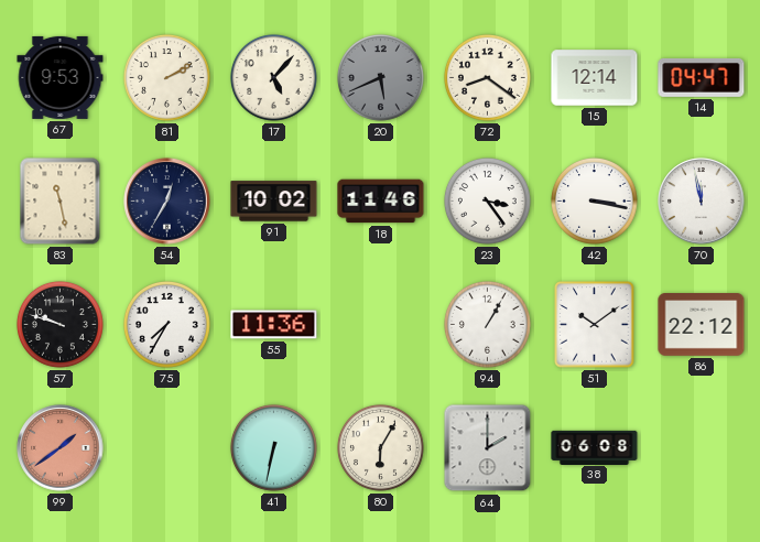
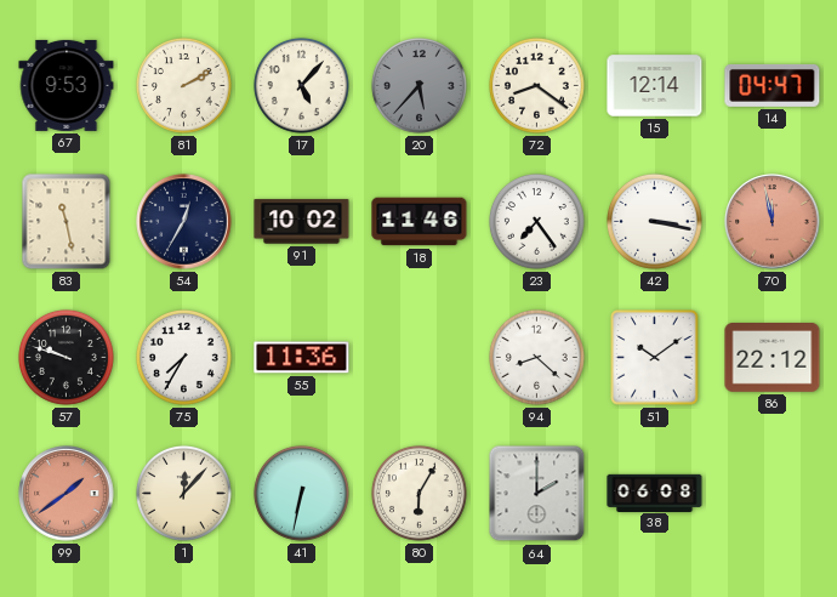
20: 5:41 -> 5:37
23: 3:24 -> 7:24
70 dial: white -> salmon
94: 1:05 -> 8:22
1: none -> 12:07
